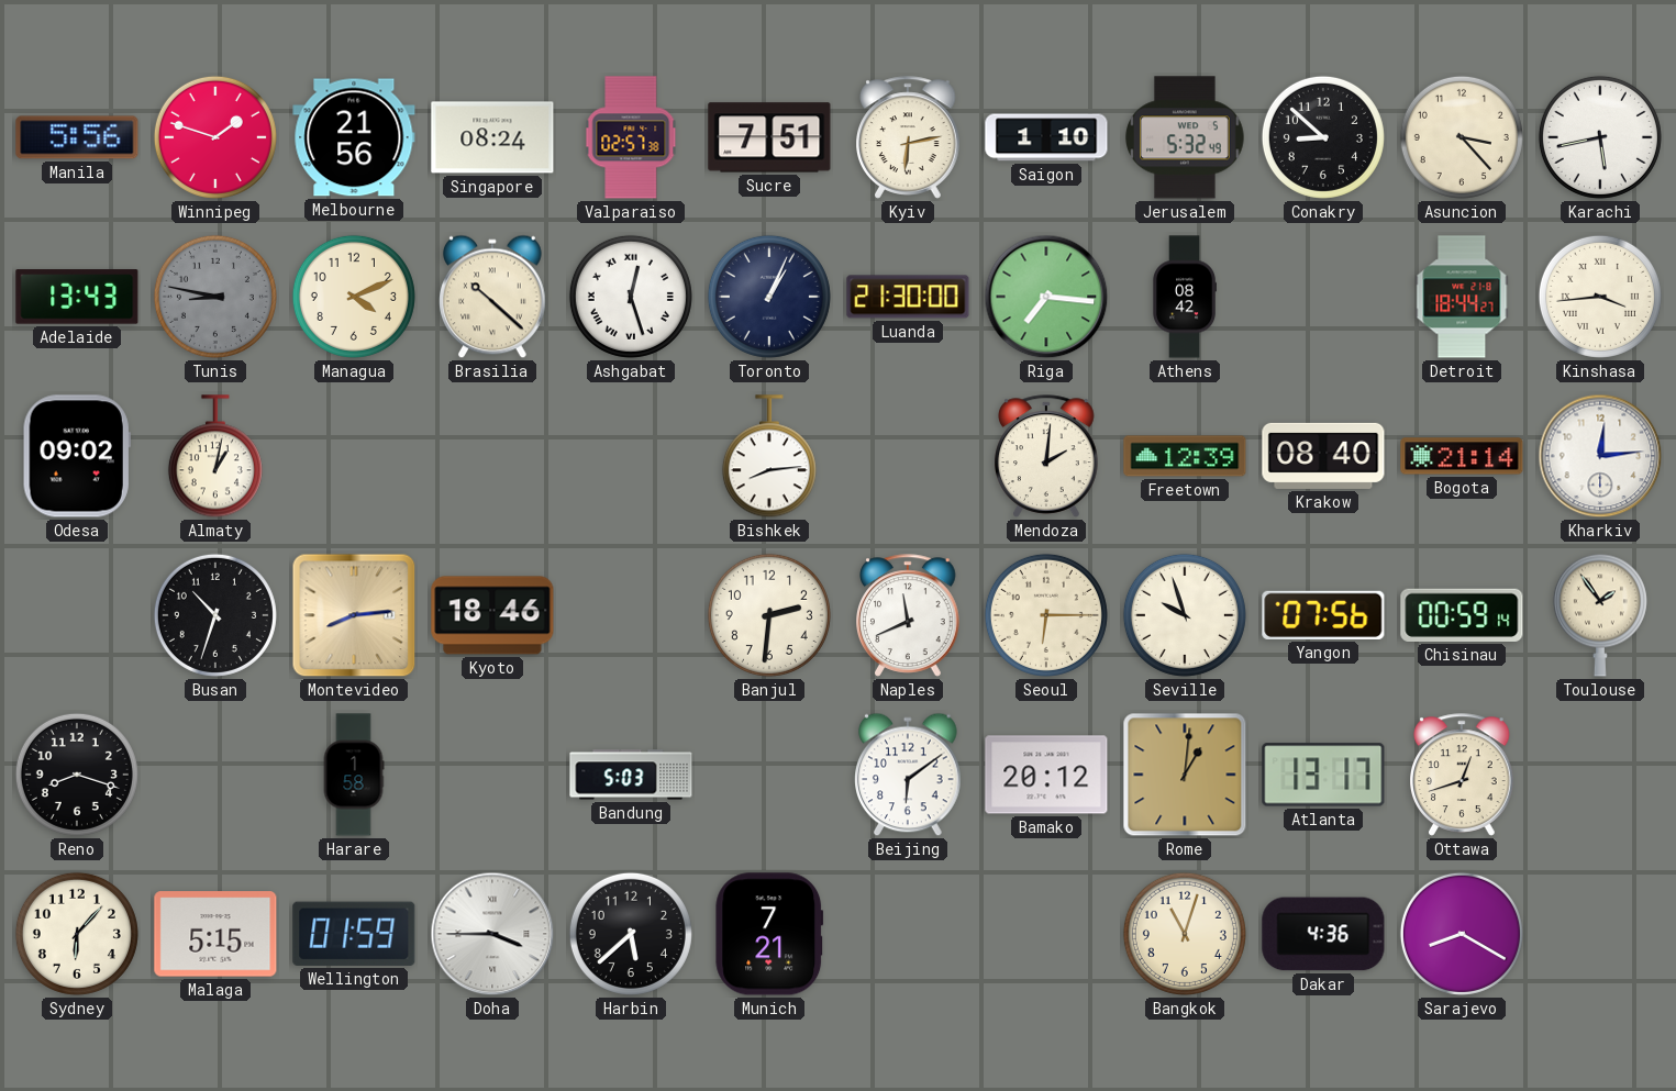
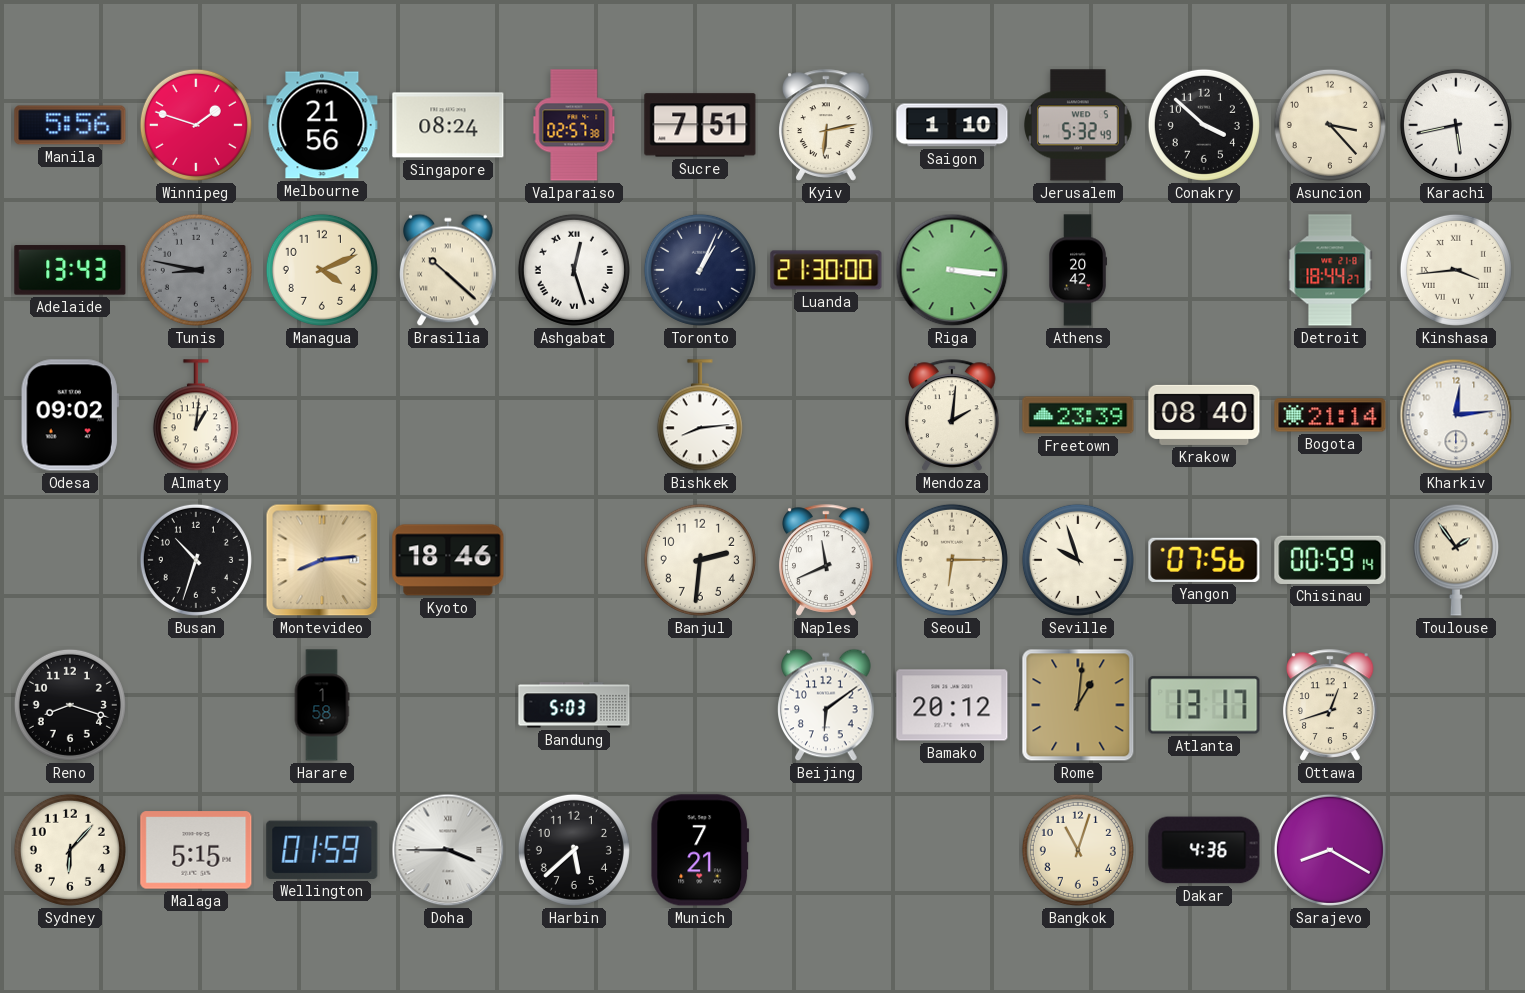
Conakry: 8:52 -> 3:52
Riga: 7:16 -> 3:16
Athens: 08:42 -> 20:42
Almaty: 1:02 -> 1:01
Freetown: 12:39 -> 23:39
